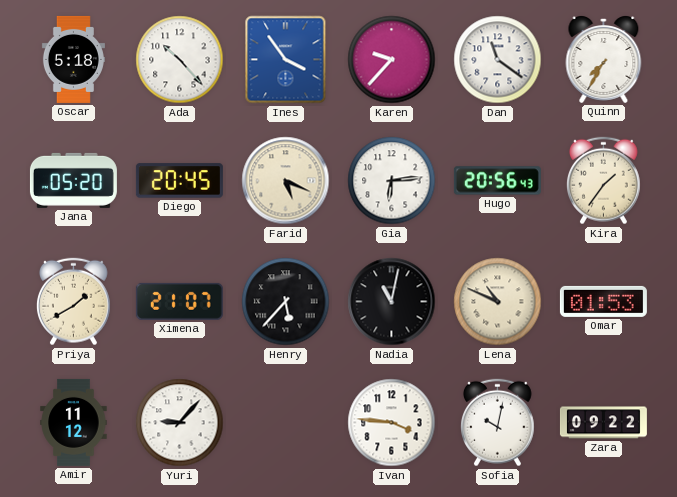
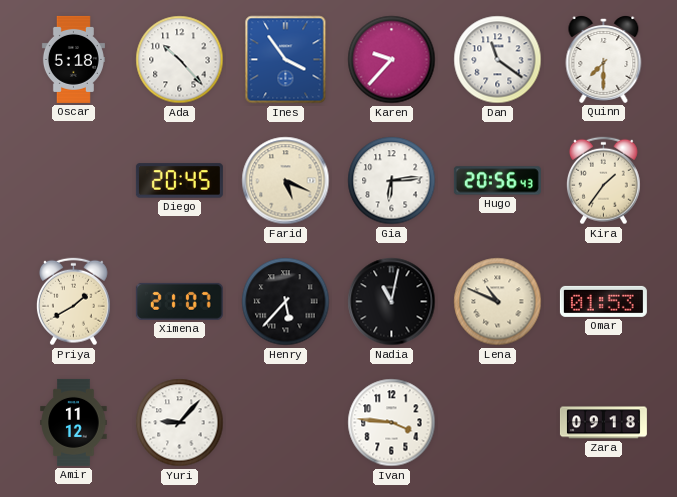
Quinn: 7:35 -> 7:30
Jana: 05:20 -> none
Sofia: 10:02 -> none
Zara: 09:22 -> 09:18
